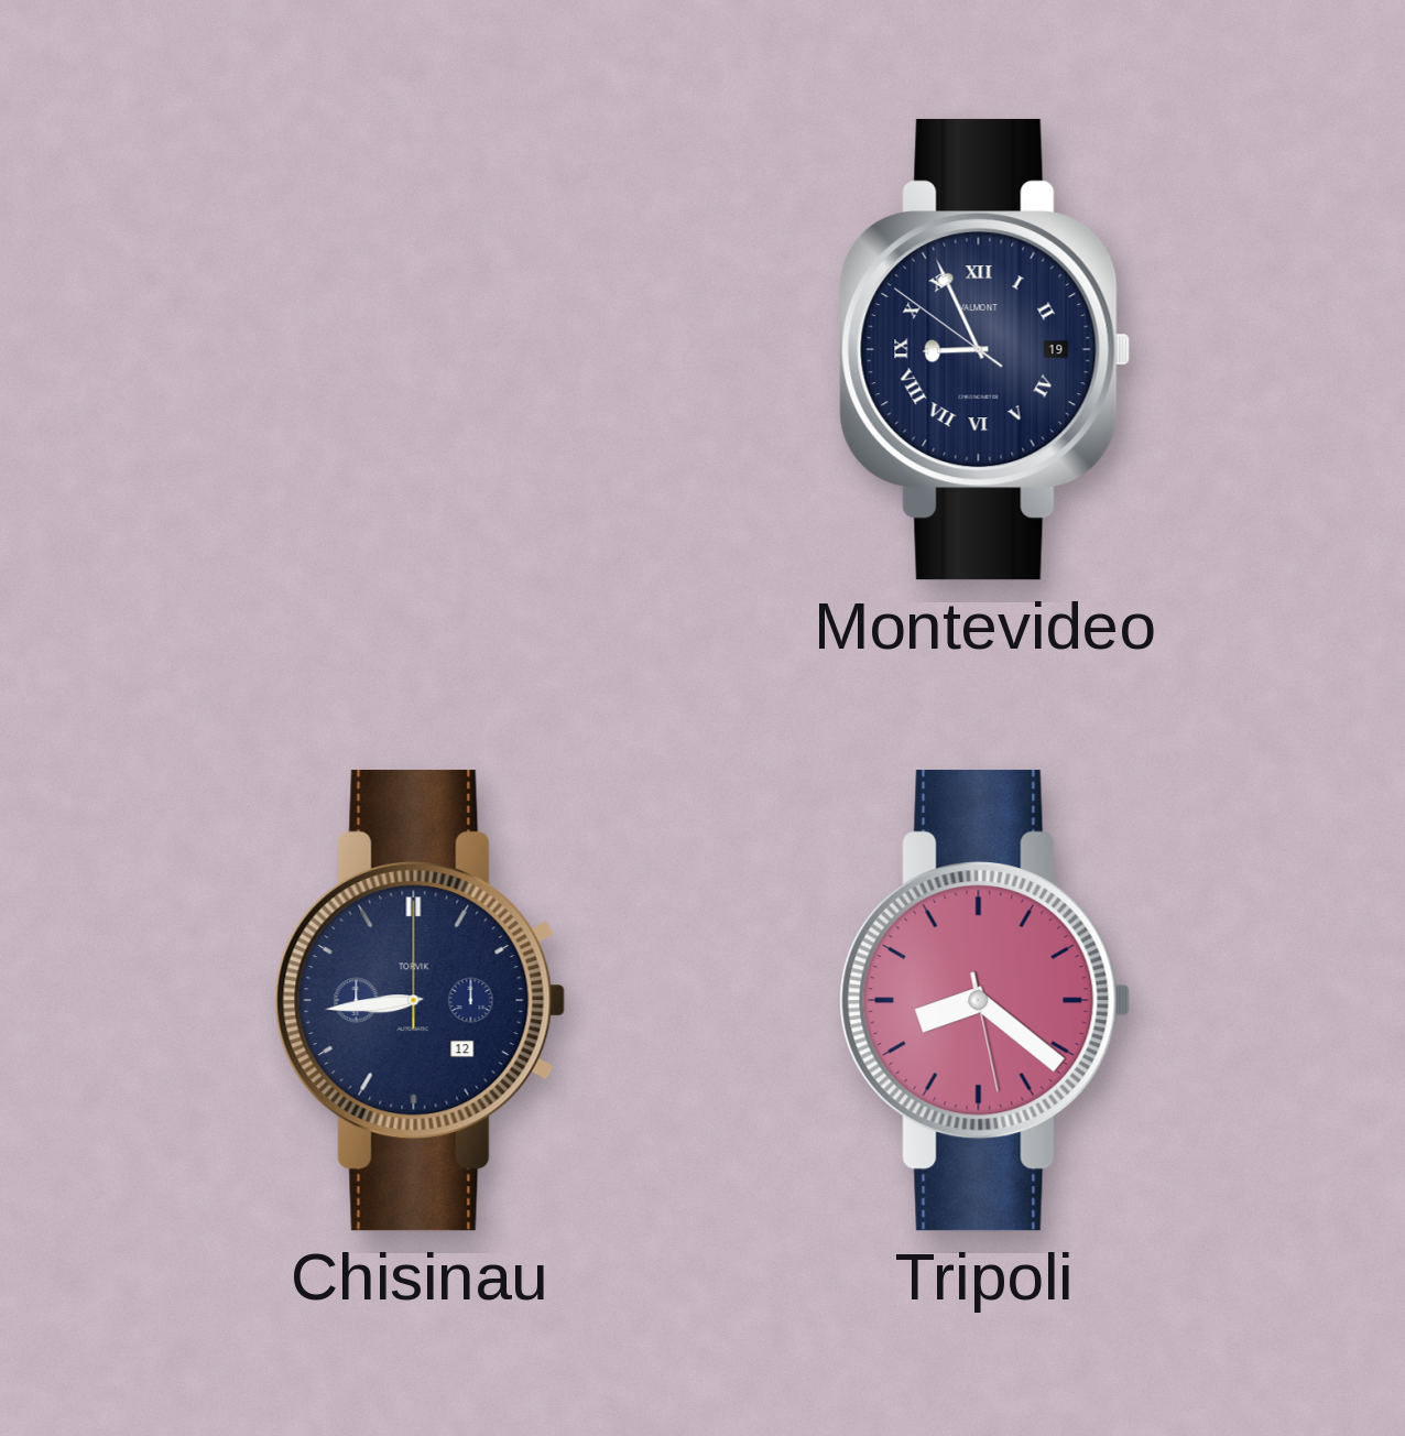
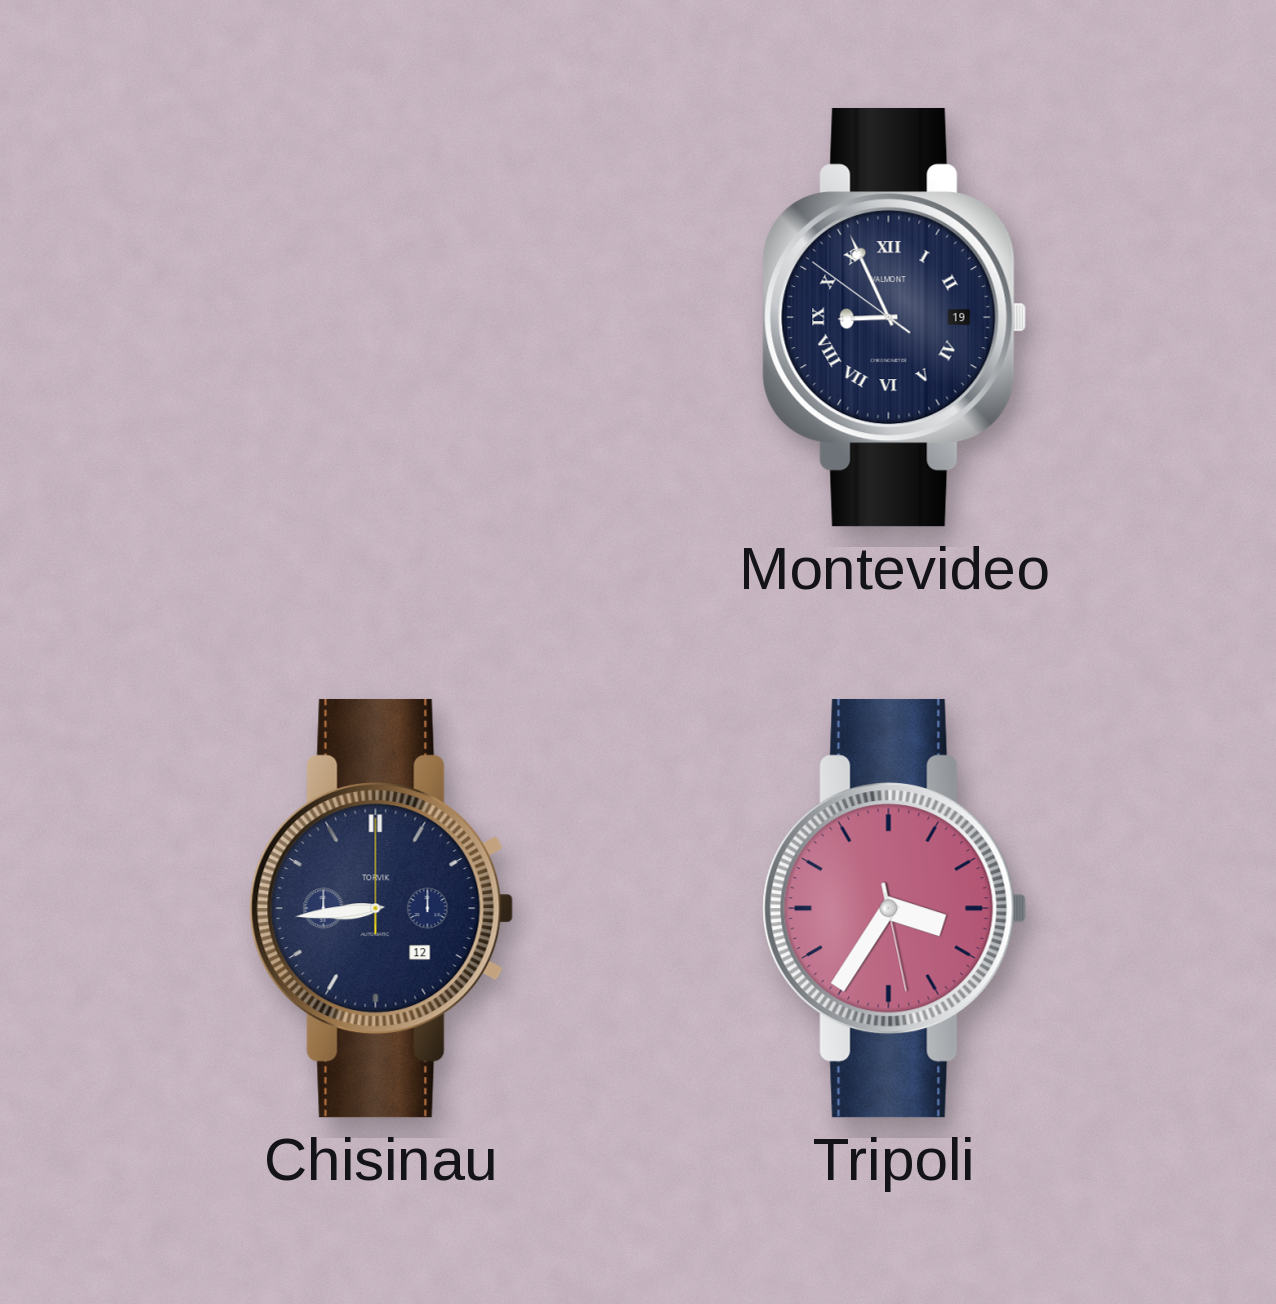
Tripoli: 8:21 -> 3:35
